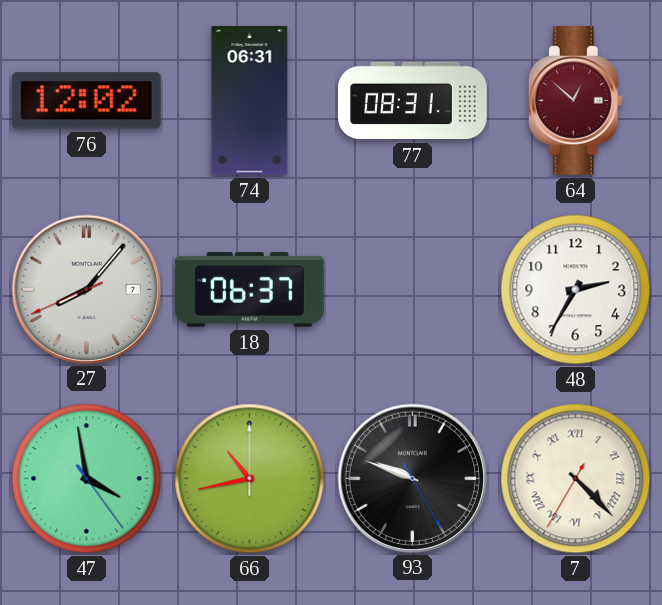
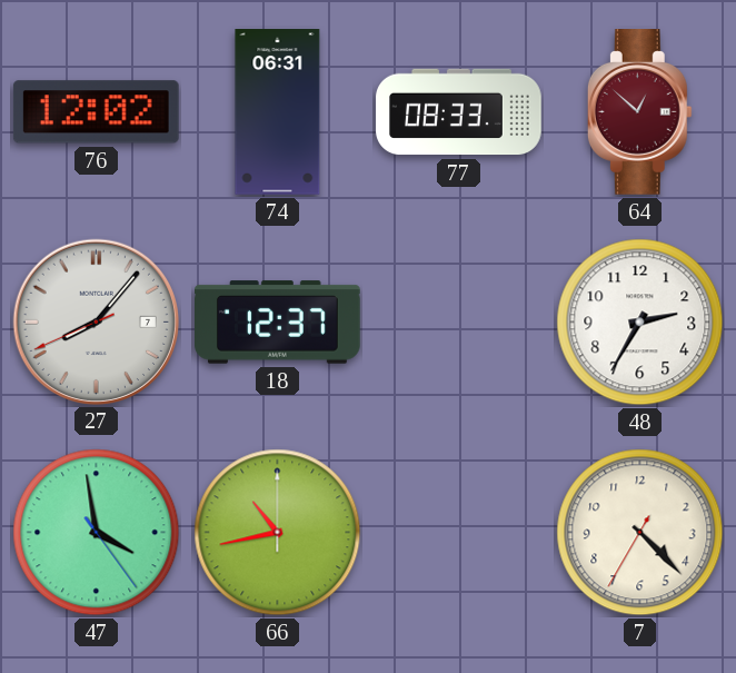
77: 08:31 -> 08:33
18: 06:37 -> 12:37
93: 9:48 -> none
7 numerals: Roman -> Arabic
